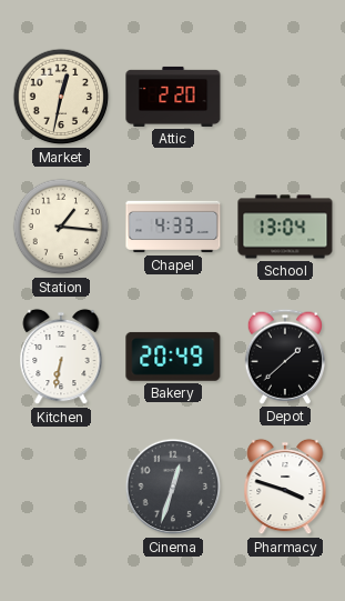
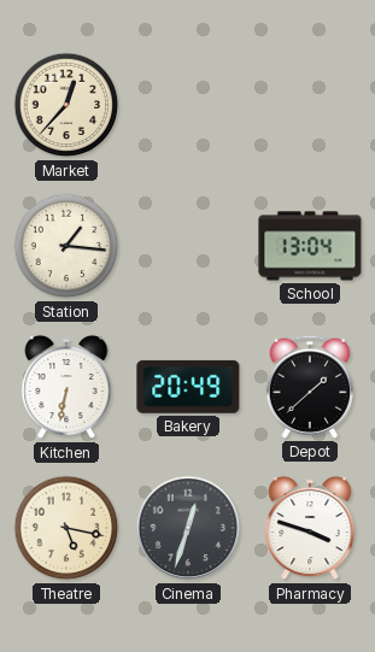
Market: 12:32 -> 12:37
Attic: 2:20 -> none
Chapel: 4:33 -> none
Theatre: none -> 5:17
